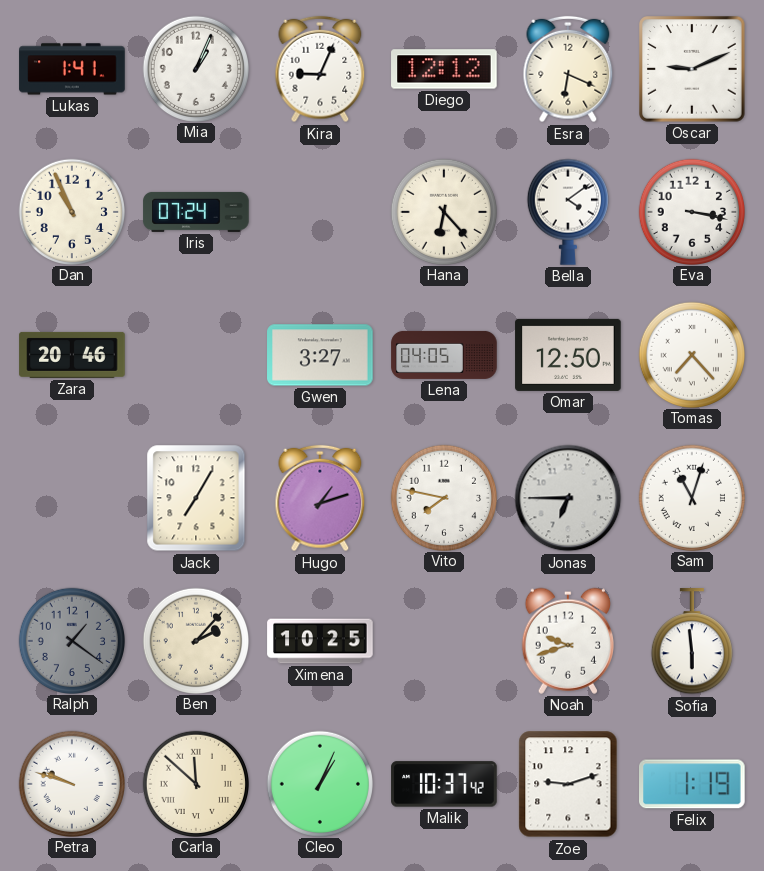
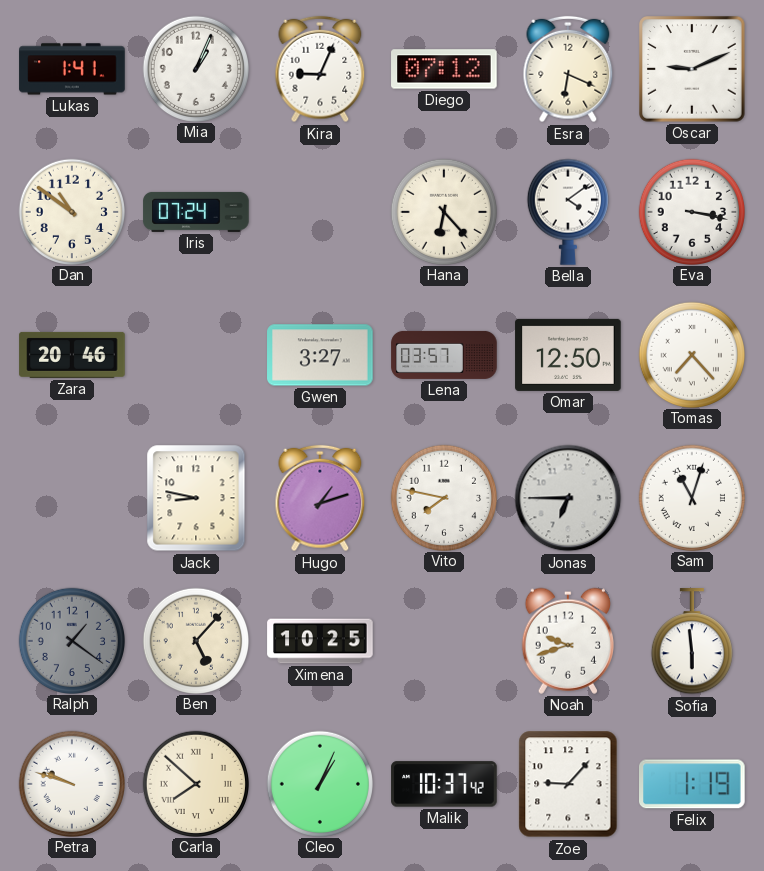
Diego: 12:12 -> 07:12
Dan: 10:56 -> 10:51
Lena: 04:05 -> 03:57
Jack: 7:05 -> 8:47
Ben: 2:07 -> 5:07
Carla: 11:52 -> 7:52
Zoe: 9:12 -> 9:07
